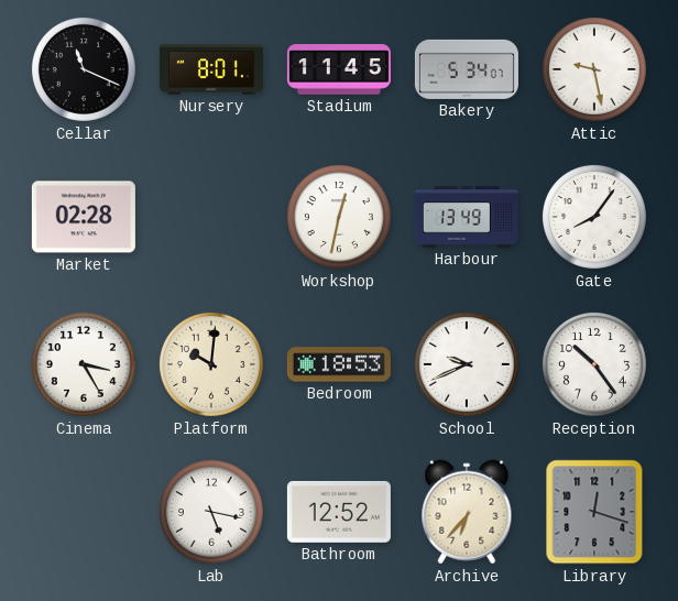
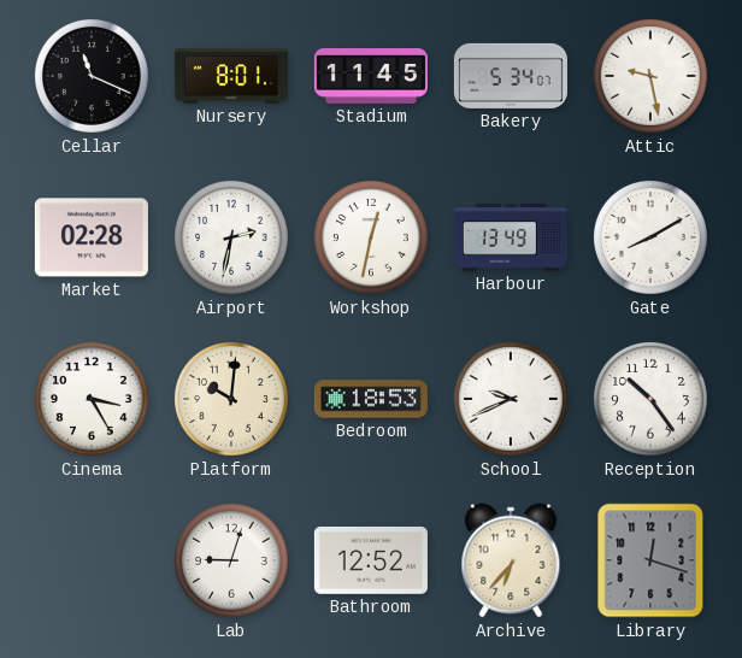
Airport: none -> 2:32
Gate: 8:06 -> 8:10
Lab: 5:17 -> 9:03
